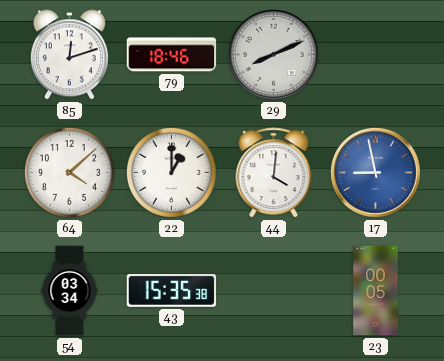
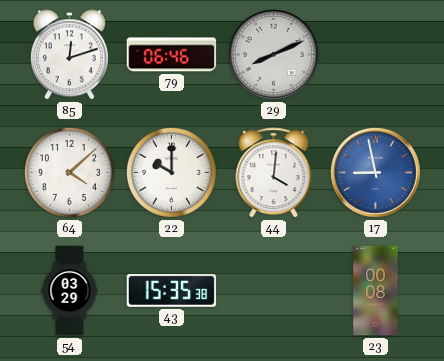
79: 18:46 -> 06:46
22: 1:00 -> 10:00
54: 03:34 -> 03:29
23: 00:05 -> 00:08
